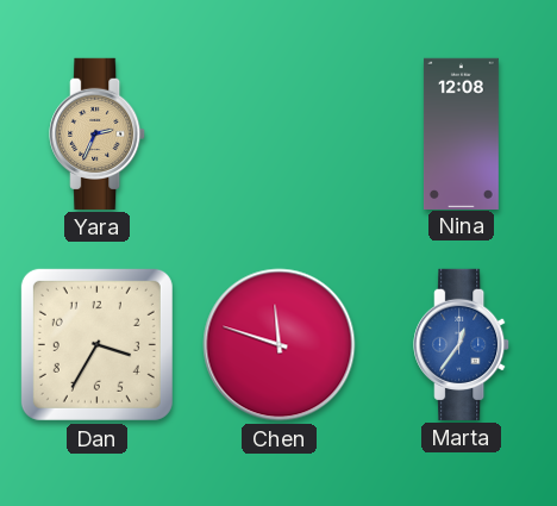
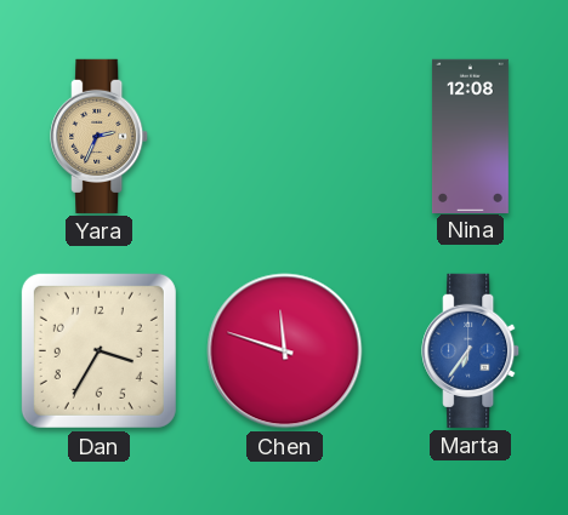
Marta: 12:36 -> 6:36
